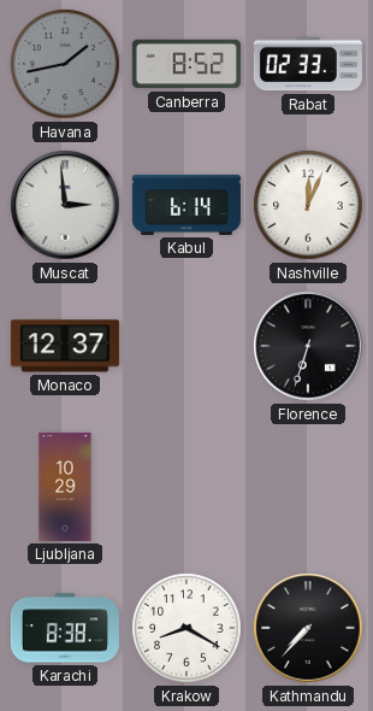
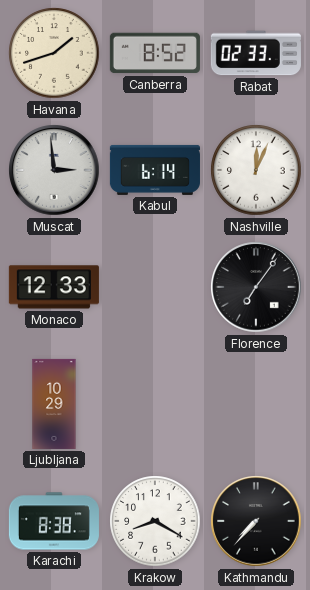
Havana: 1:43 -> 1:42
Havana dial: grey -> cream
Monaco: 12:37 -> 12:33
Florence: 6:33 -> 7:06
